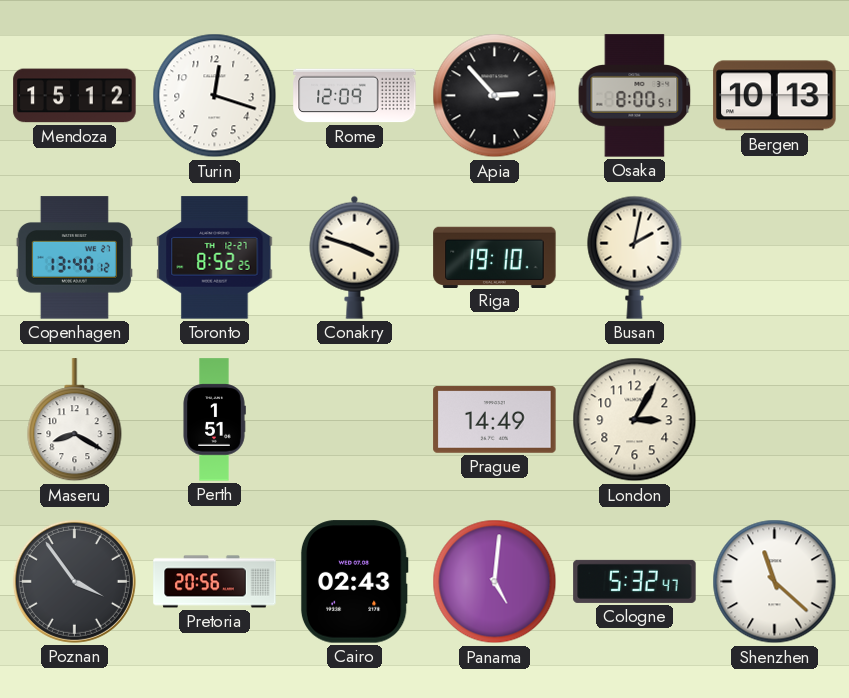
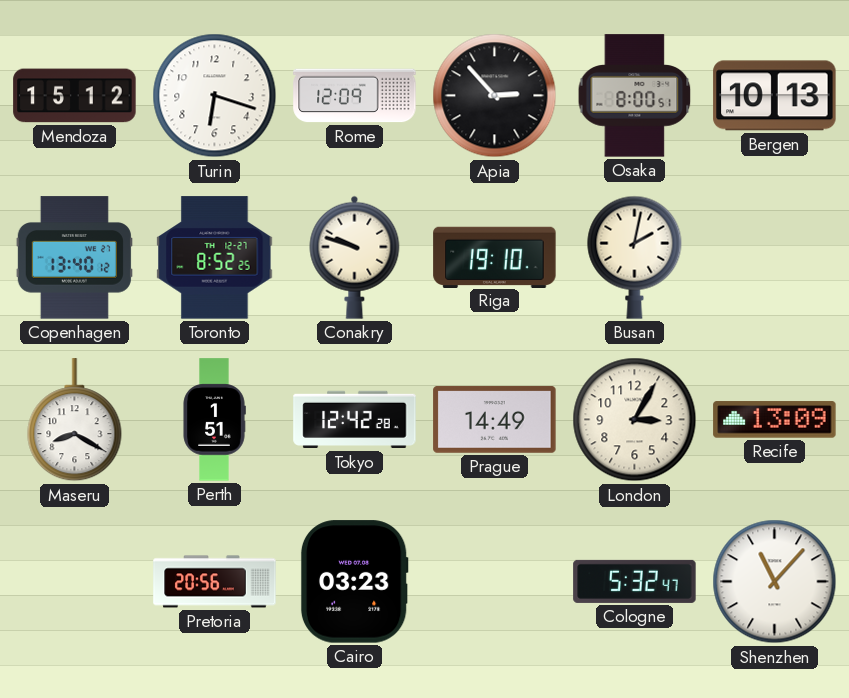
Turin: 12:18 -> 6:18
Conakry: 3:48 -> 9:48
Tokyo: none -> 12:42
Recife: none -> 13:09
Poznan: 3:54 -> none
Cairo: 02:43 -> 03:23
Panama: 5:01 -> none
Shenzhen: 11:22 -> 11:07
